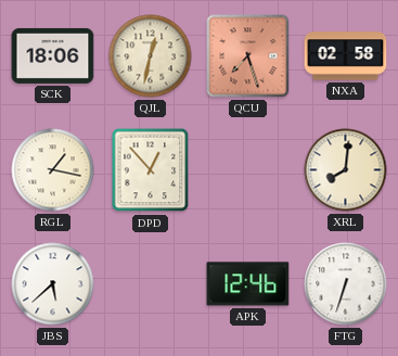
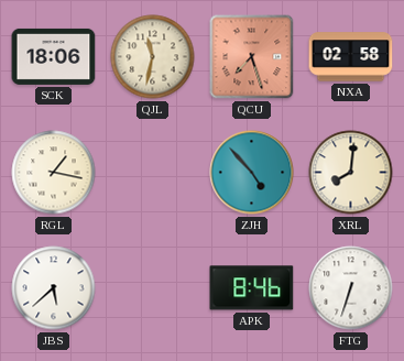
QJL: 12:32 -> 11:32
DPD: 12:53 -> none
ZJH: none -> 4:53
APK: 12:46 -> 8:46
